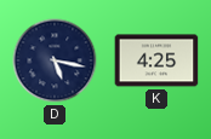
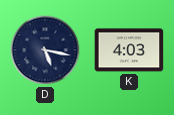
K: 4:25 -> 4:03
